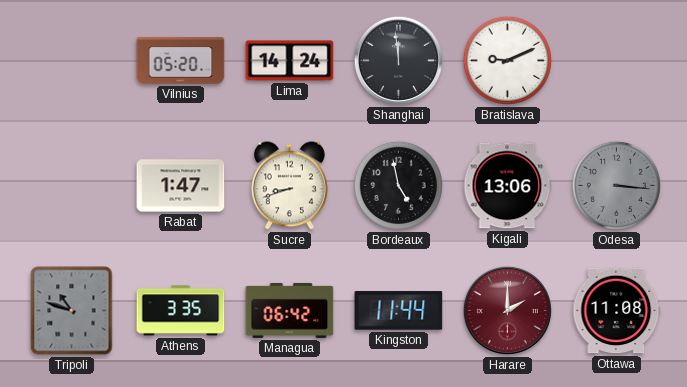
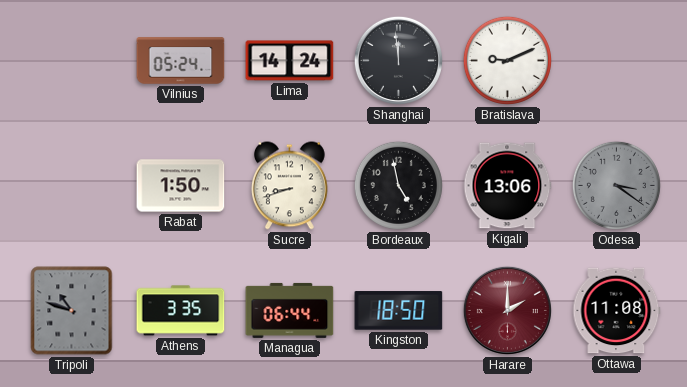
Vilnius: 05:20 -> 05:24
Rabat: 1:47 -> 1:50
Odesa: 3:16 -> 3:21
Managua: 06:42 -> 06:44
Kingston: 11:44 -> 18:50
